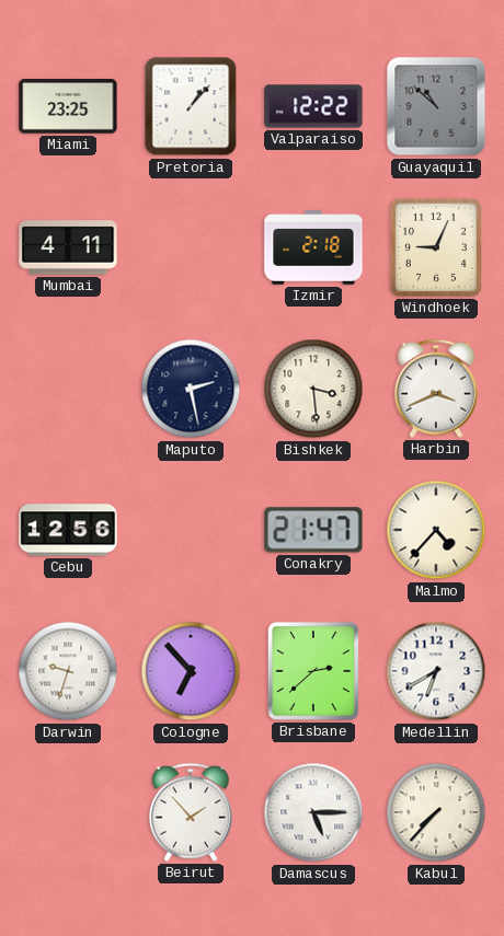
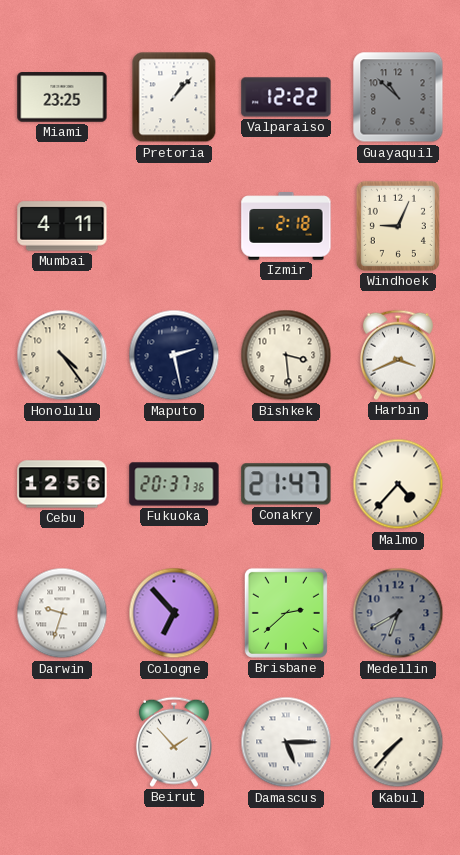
Honolulu: none -> 4:24
Fukuoka: none -> 20:37
Medellin dial: white -> grey
